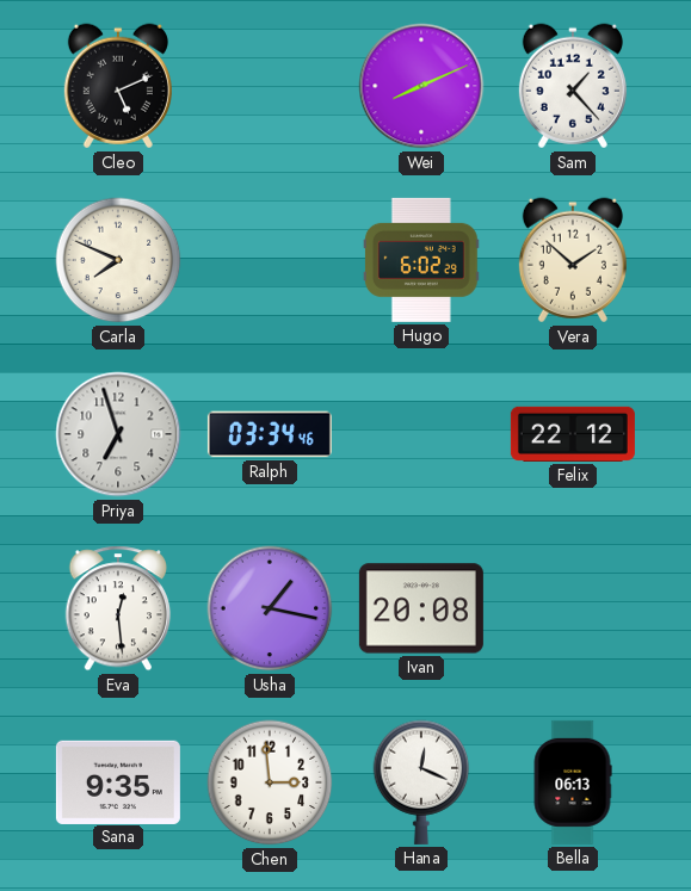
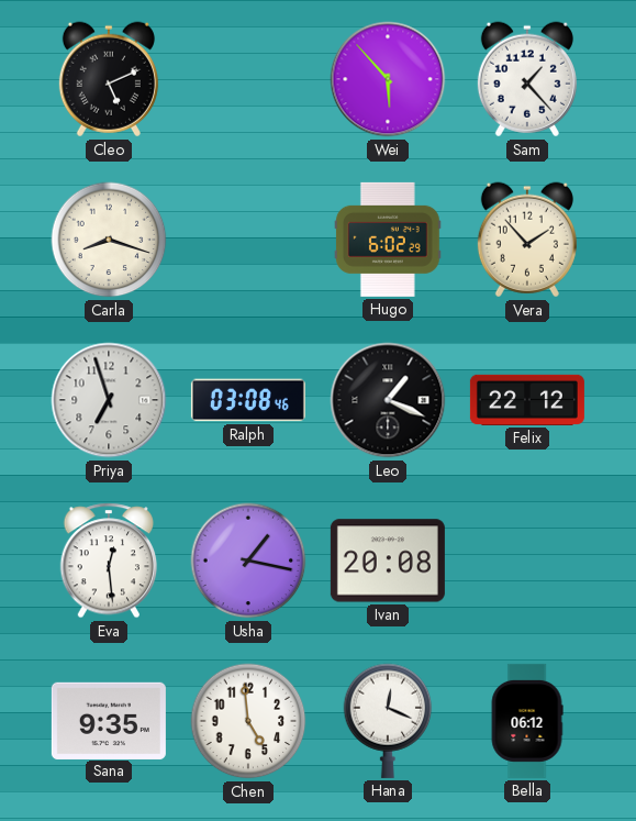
Wei: 8:11 -> 5:53
Carla: 7:49 -> 8:18
Vera: 1:52 -> 1:53
Ralph: 03:34 -> 03:08
Leo: none -> 1:19
Chen: 2:59 -> 4:59
Bella: 06:13 -> 06:12
